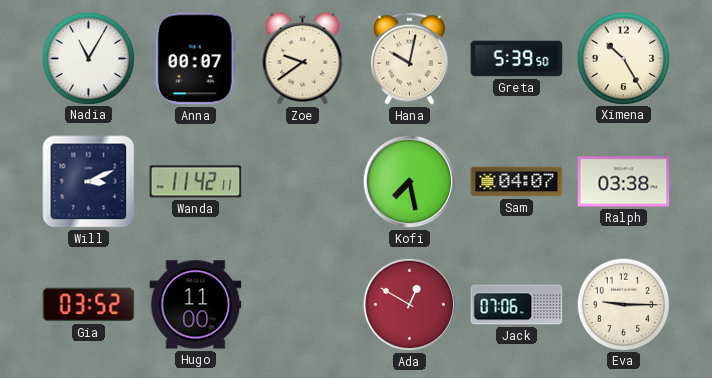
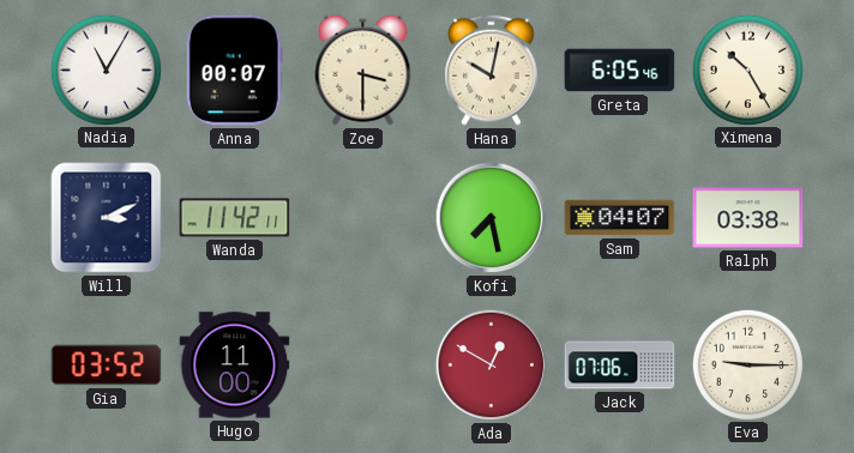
Zoe: 9:39 -> 3:30
Greta: 5:39 -> 6:05
